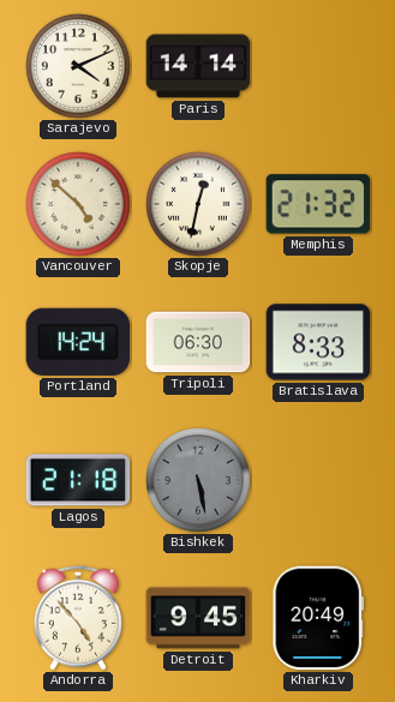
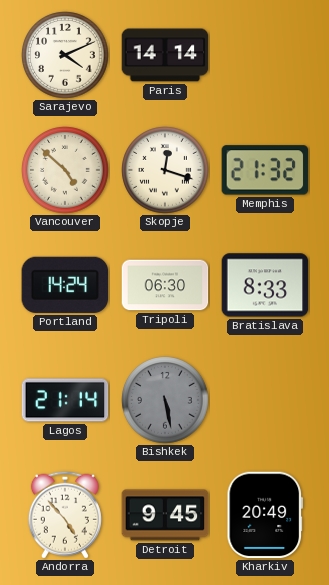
Skopje: 12:32 -> 12:18
Lagos: 21:18 -> 21:14
